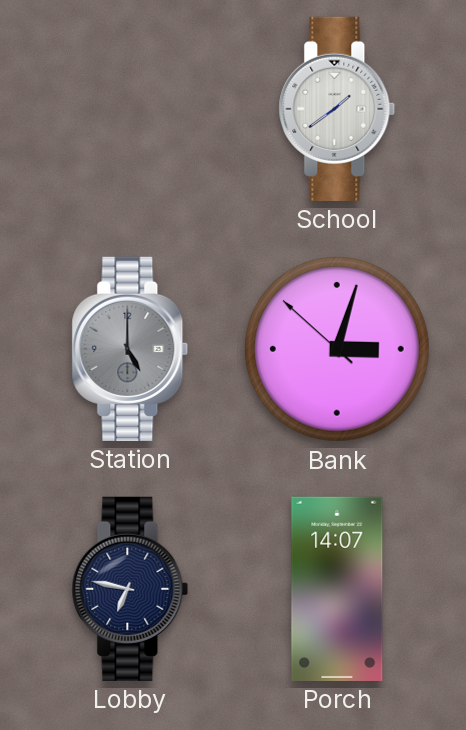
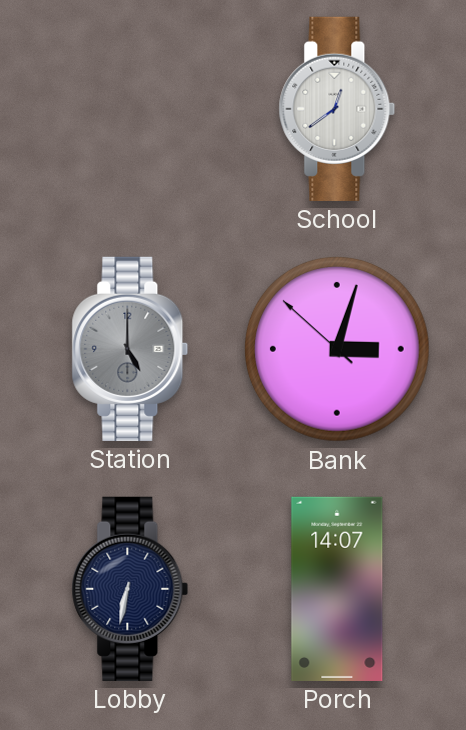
School: 1:39 -> 12:39
Lobby: 6:47 -> 6:32
